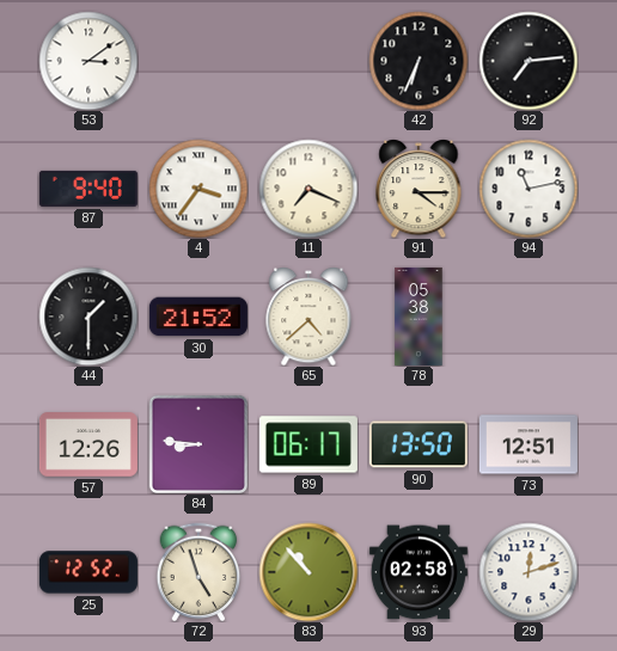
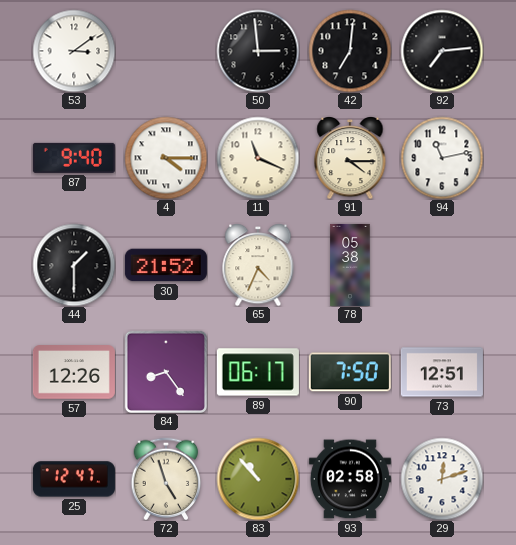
50: none -> 2:59
42: 6:34 -> 7:01
4: 3:36 -> 4:15
11: 7:19 -> 11:19
65: 4:38 -> 4:34
84: 8:46 -> 8:24
90: 13:50 -> 7:50
25: 12:52 -> 12:47
